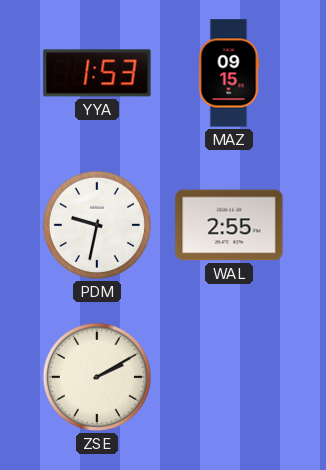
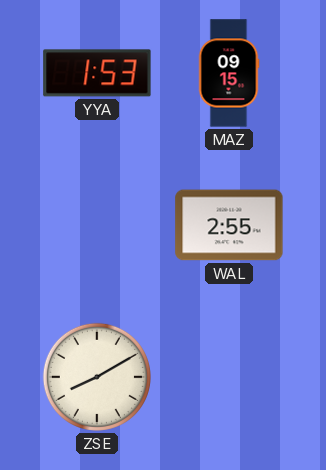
PDM: 9:32 -> none
ZSE: 2:10 -> 8:10
